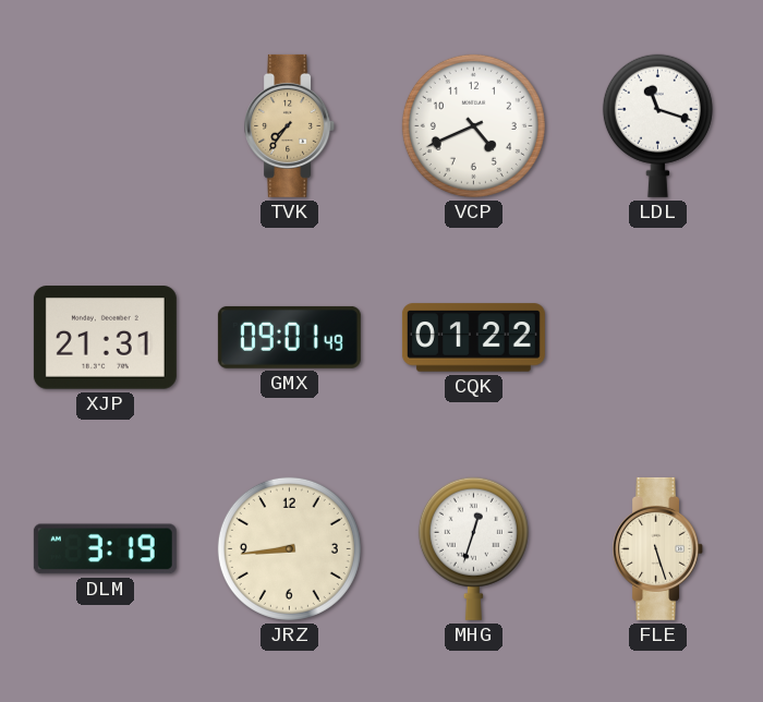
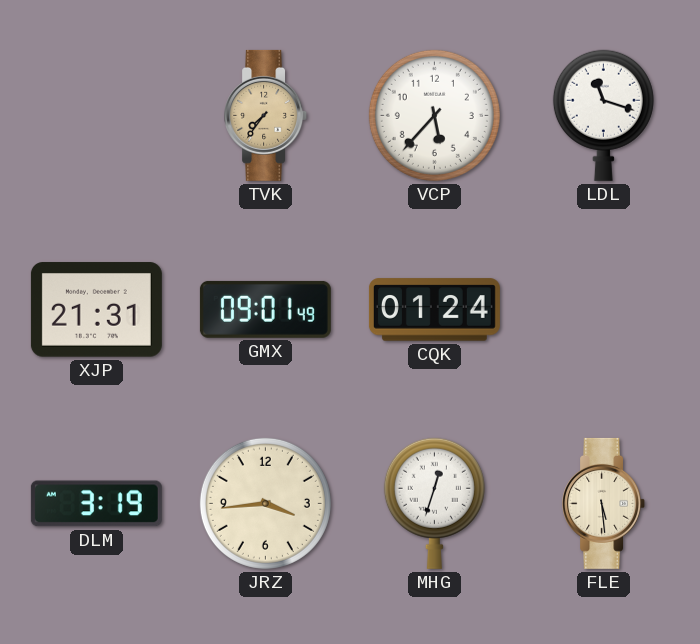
VCP: 4:41 -> 5:37
CQK: 01:22 -> 01:24
JRZ: 8:44 -> 3:44
FLE: 5:27 -> 5:29
